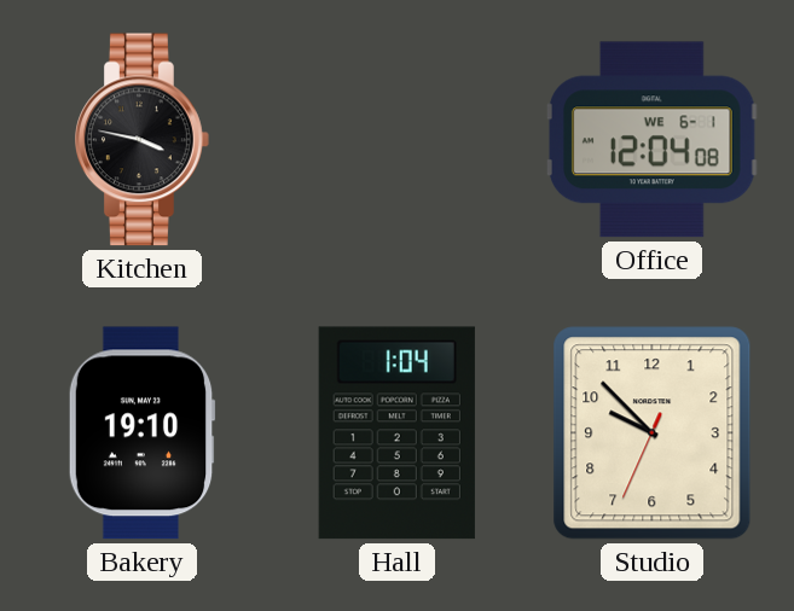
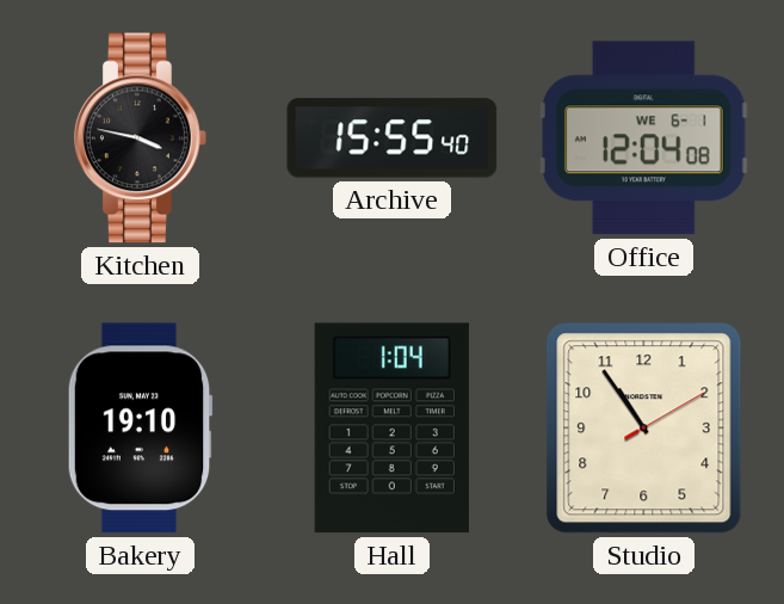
Archive: none -> 15:55
Studio: 9:52 -> 10:54
